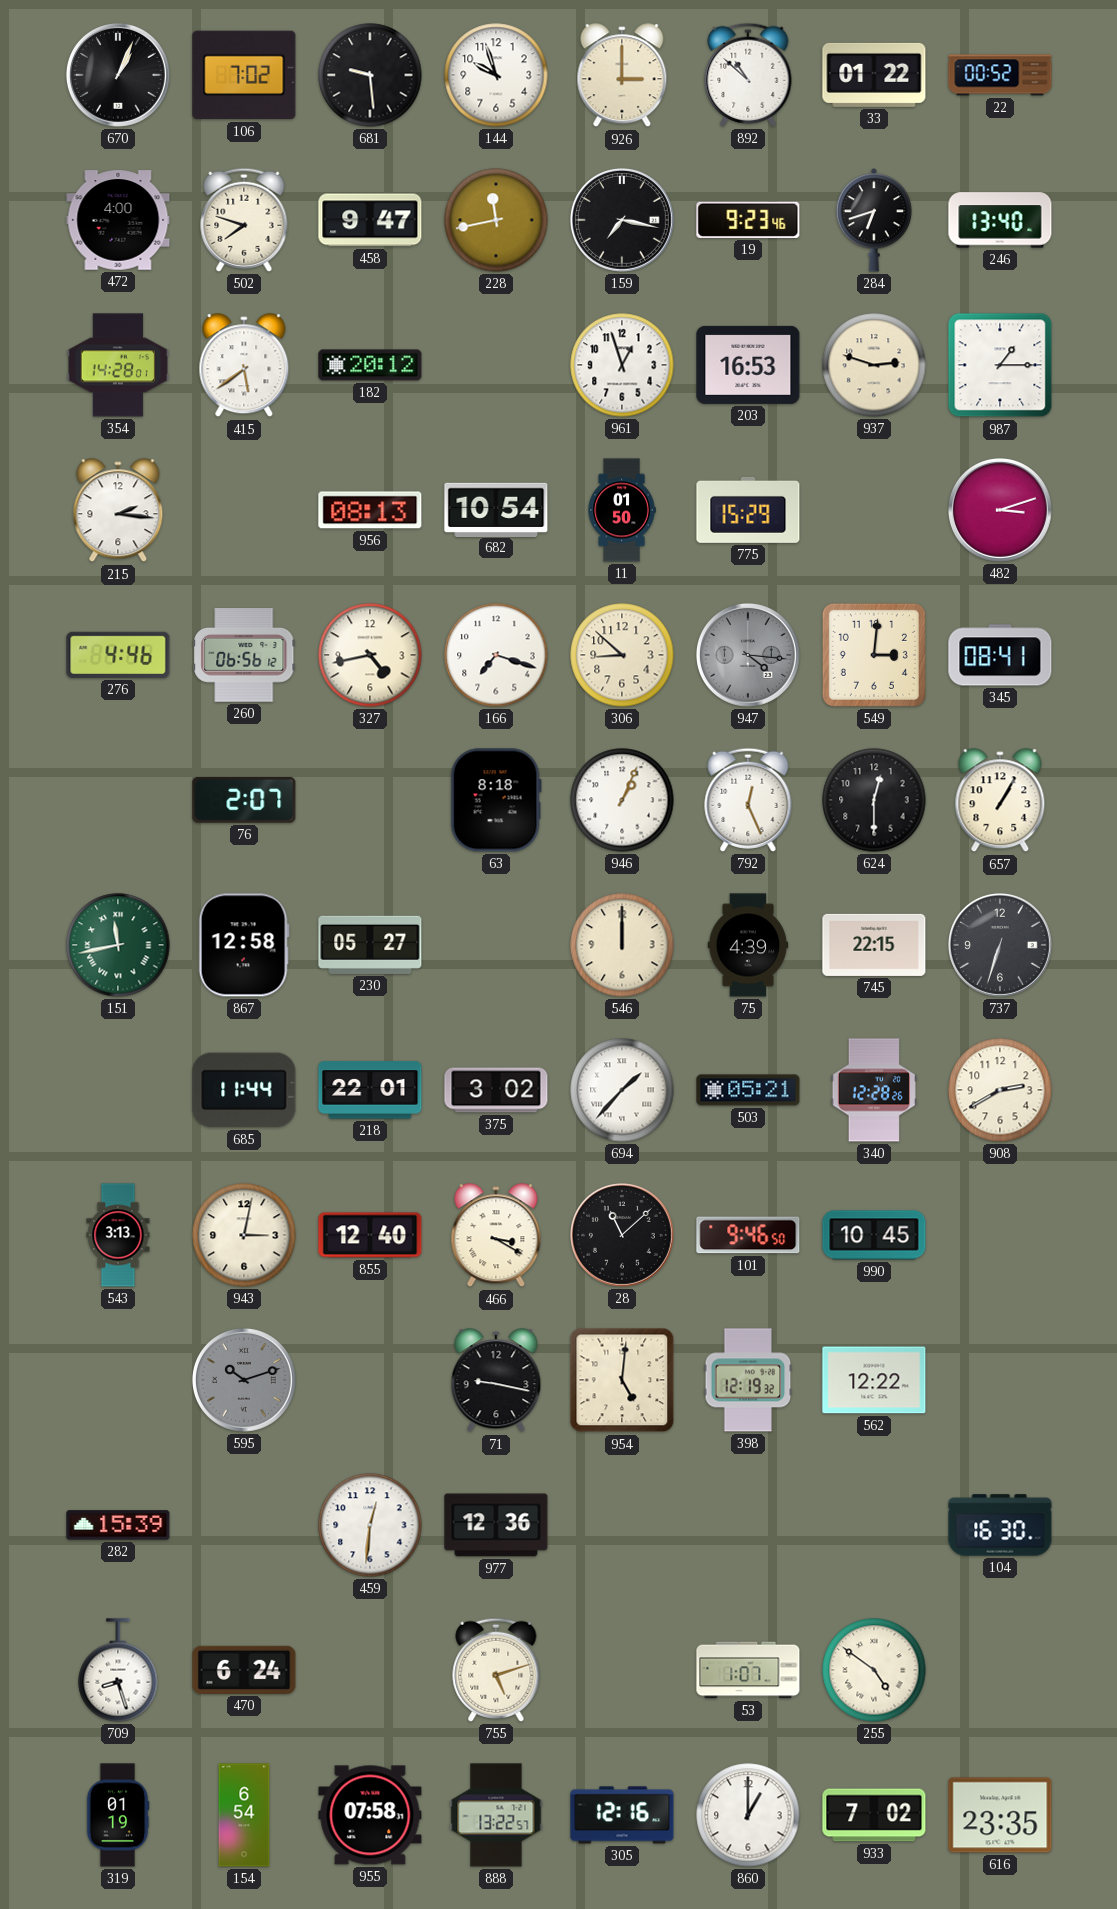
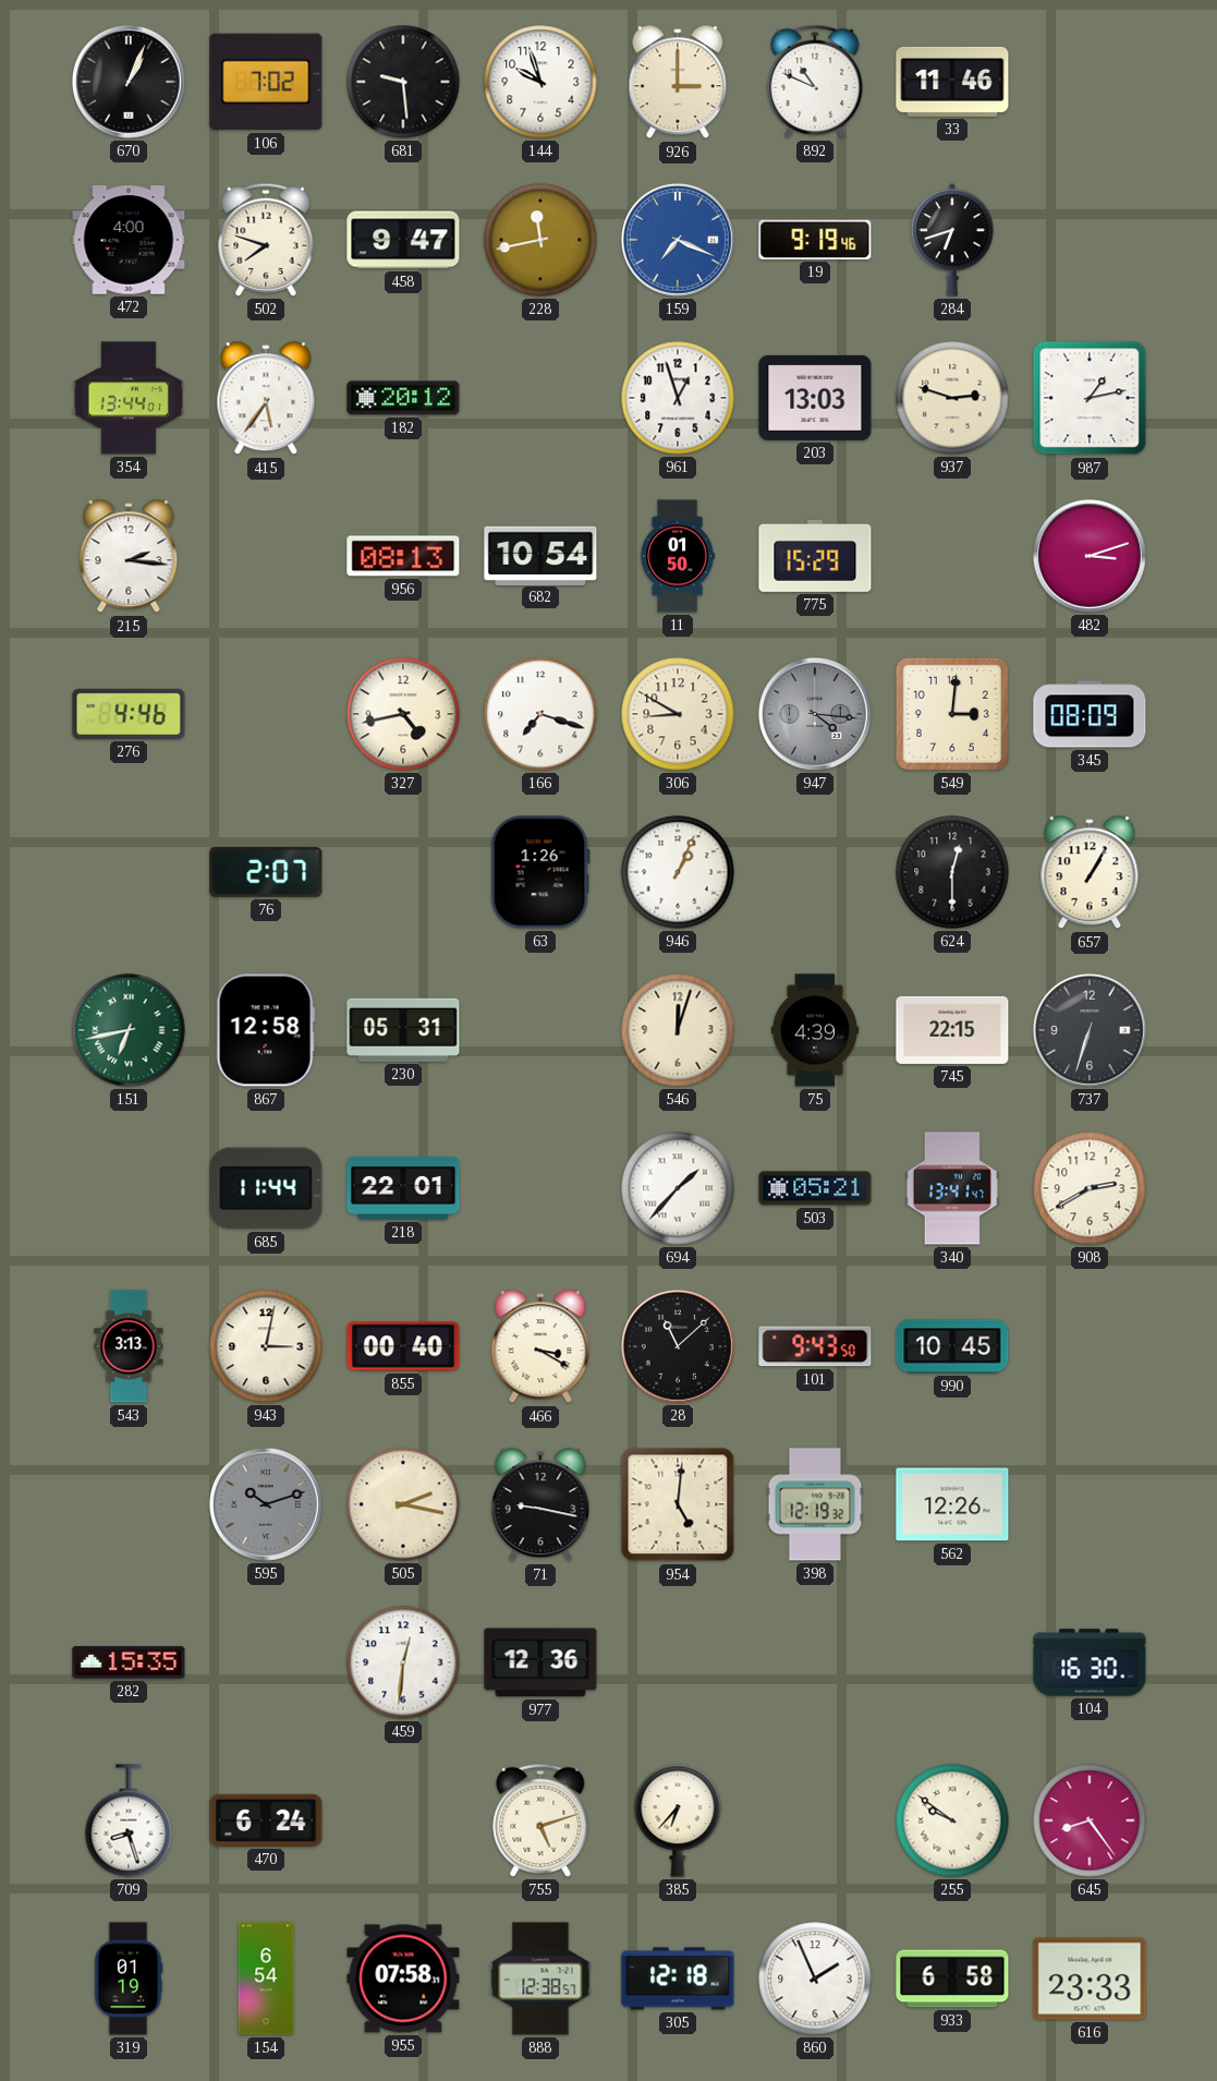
892: 10:52 -> 10:49
33: 01:22 -> 11:46
22: 00:52 -> none
159: 7:17 -> 7:19
159 dial: black -> blue
19: 9:23 -> 9:19
246: 13:40 -> none
354: 14:28 -> 13:44
415: 5:39 -> 5:36
203: 16:53 -> 13:03
987: 1:15 -> 1:13
260: 06:56 -> none
306: 8:52 -> 8:50
345: 08:41 -> 08:09
63: 8:18 -> 1:26
792: 12:26 -> none
151: 11:43 -> 6:43
230: 05:27 -> 05:31
546: 12:00 -> 12:03
375: 3:02 -> none
340: 12:28 -> 13:41
855: 12:40 -> 00:40
101: 9:46 -> 9:43
505: none -> 2:17
562: 12:22 -> 12:26
282: 15:39 -> 15:35
385: none -> 6:37
53: 1:07 -> none
255: 4:51 -> 9:51
645: none -> 8:24
888: 13:22 -> 12:38
305: 12:16 -> 12:18
860: 1:00 -> 1:56
933: 7:02 -> 6:58
616: 23:35 -> 23:33
